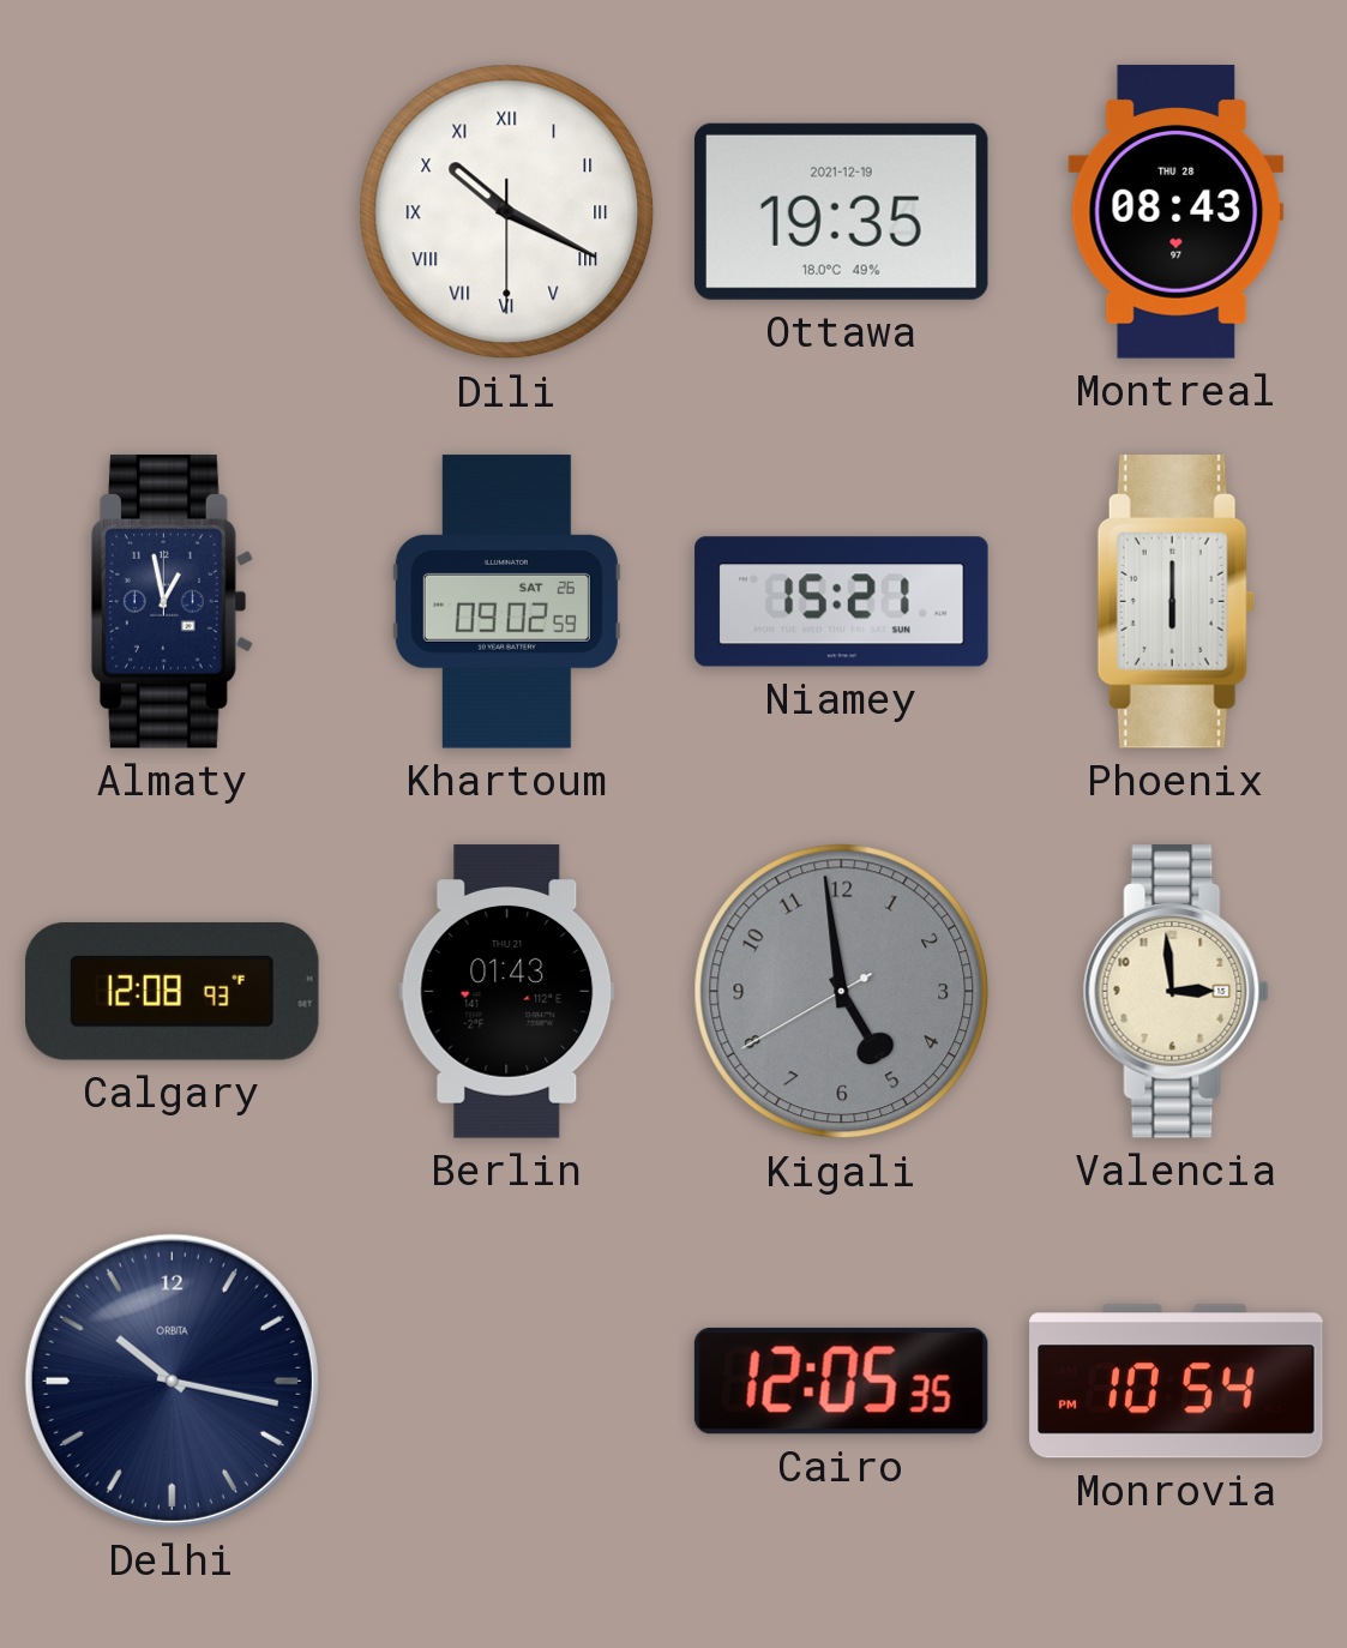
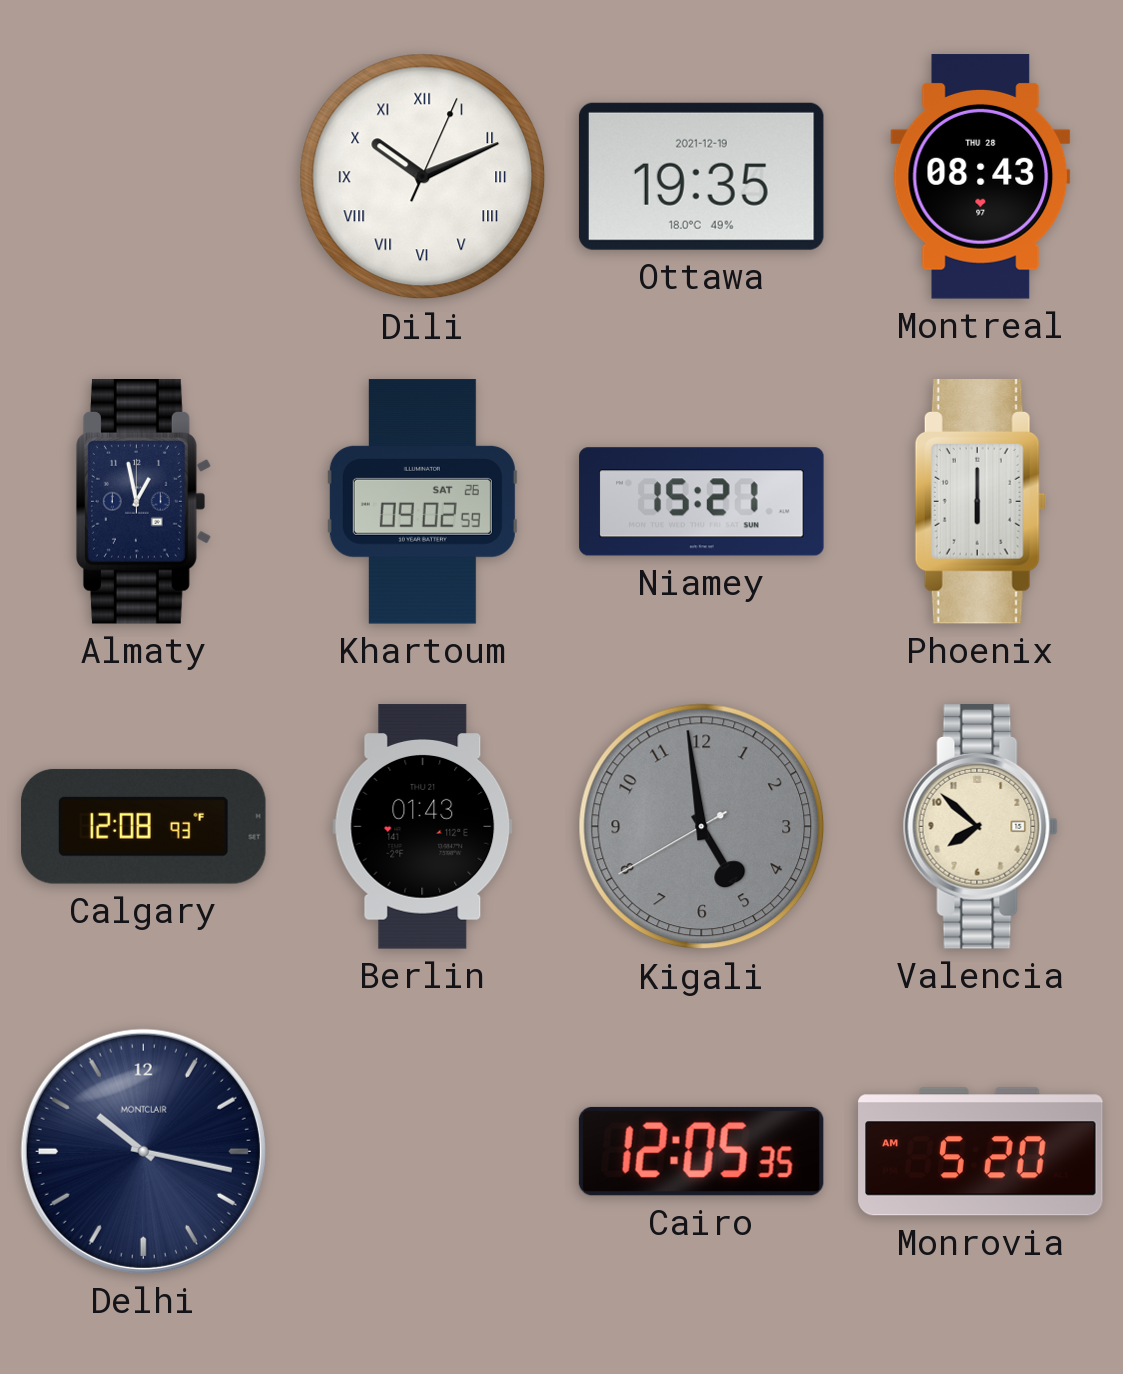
Dili: 10:19 -> 10:11
Valencia: 2:59 -> 7:52
Delhi brand: ORBITA -> MONTCLAIR
Monrovia: 10:54 -> 5:20
